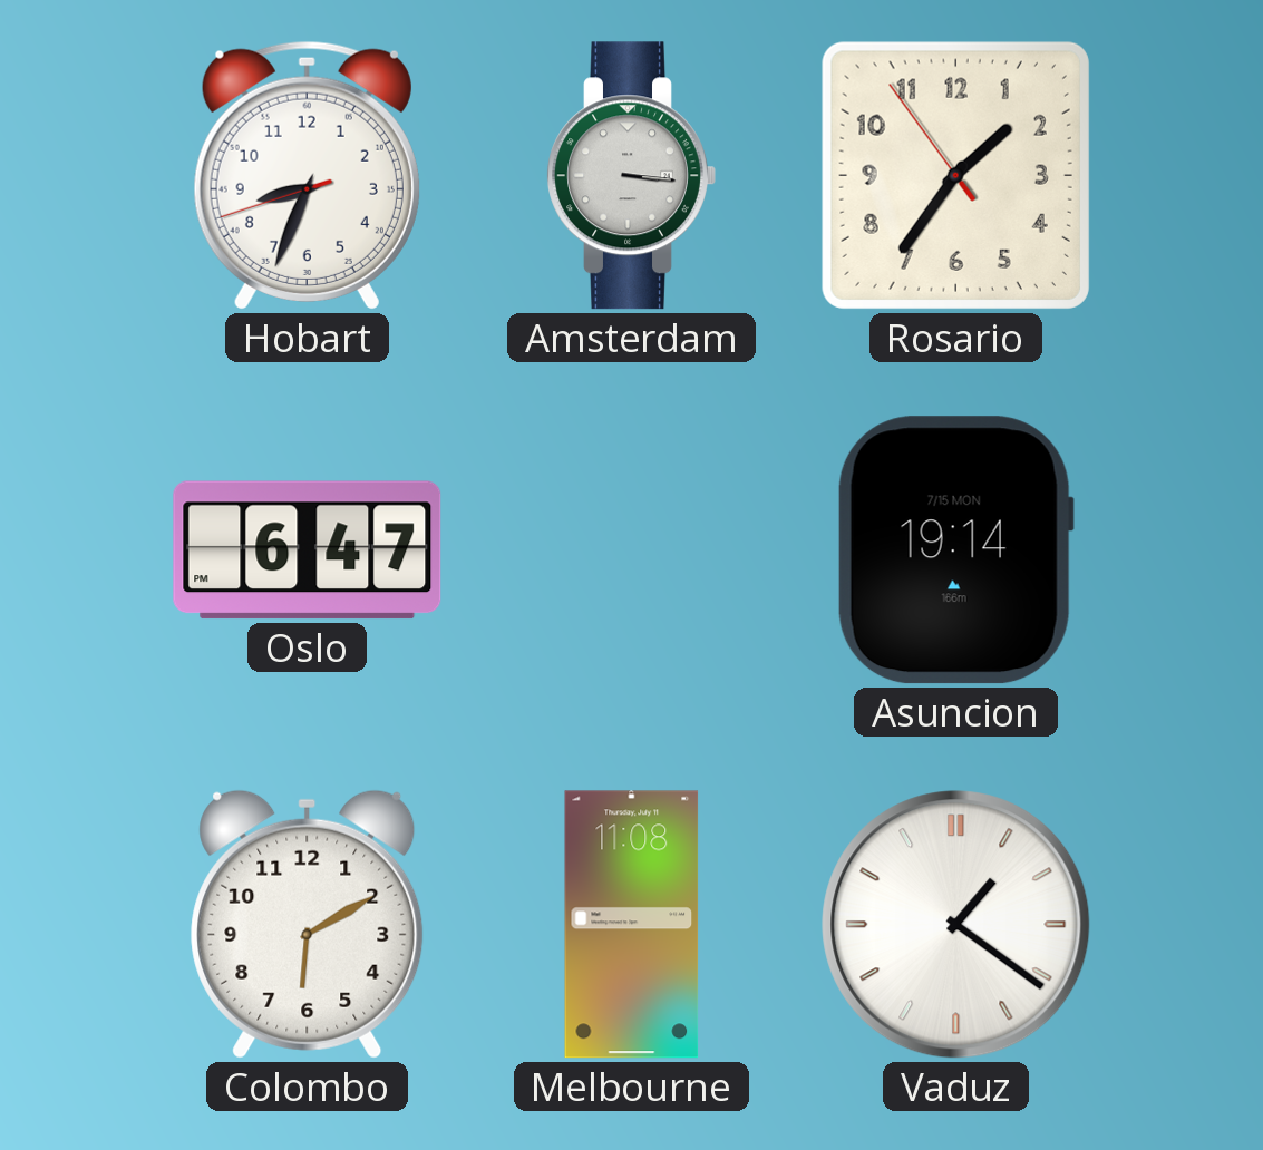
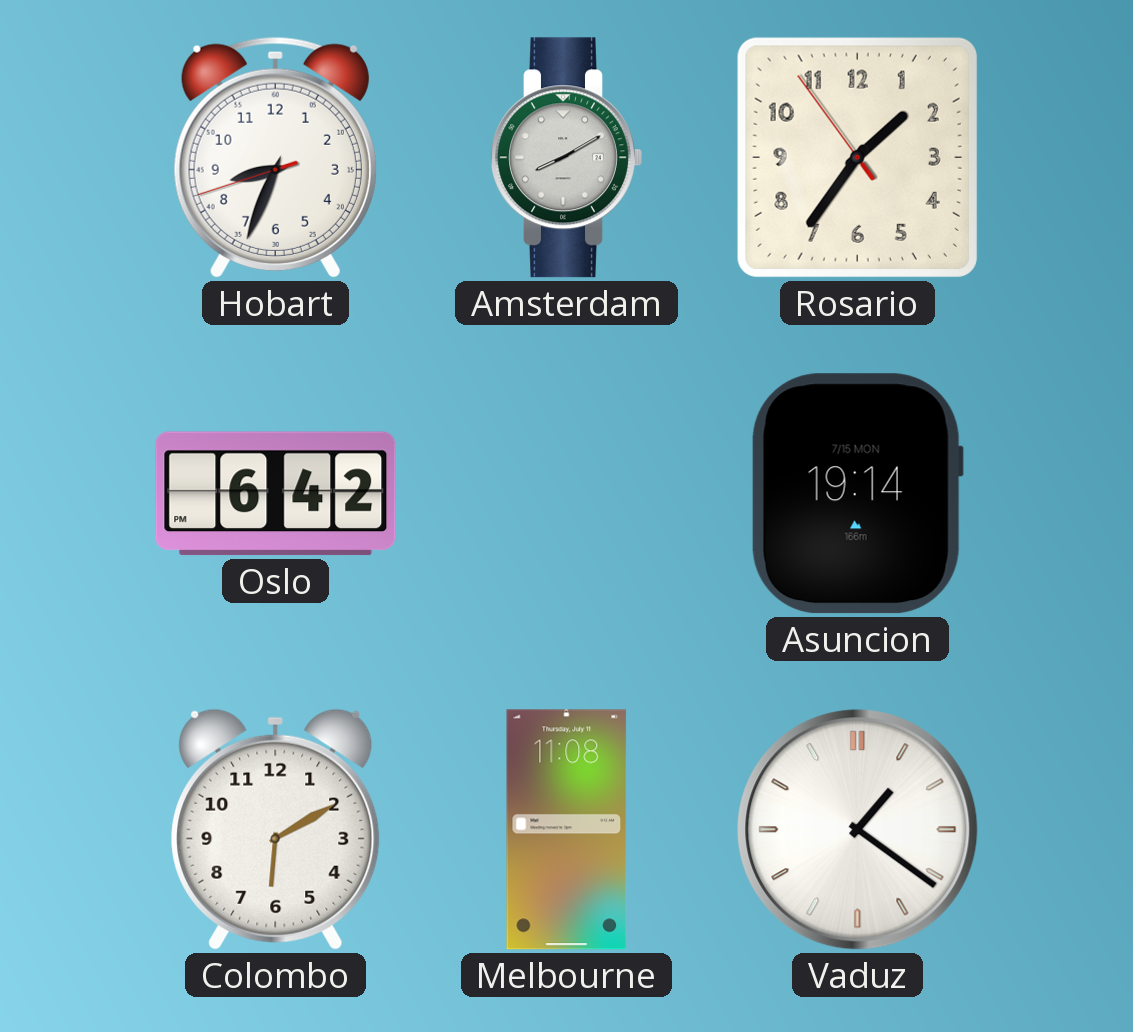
Amsterdam: 3:16 -> 8:10
Oslo: 6:47 -> 6:42
